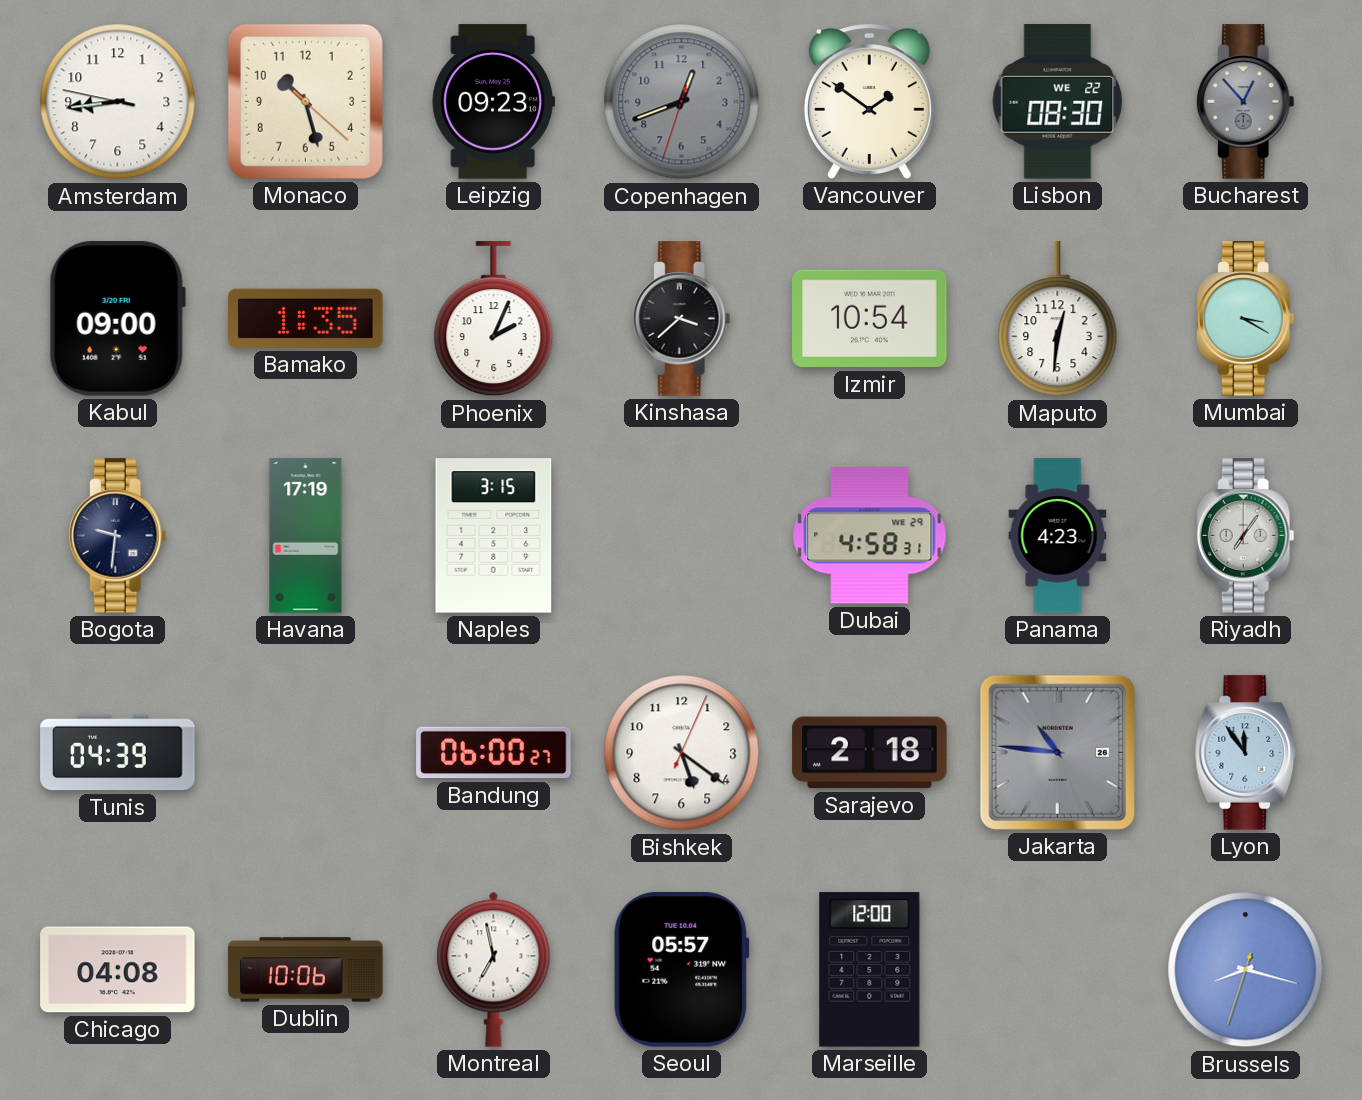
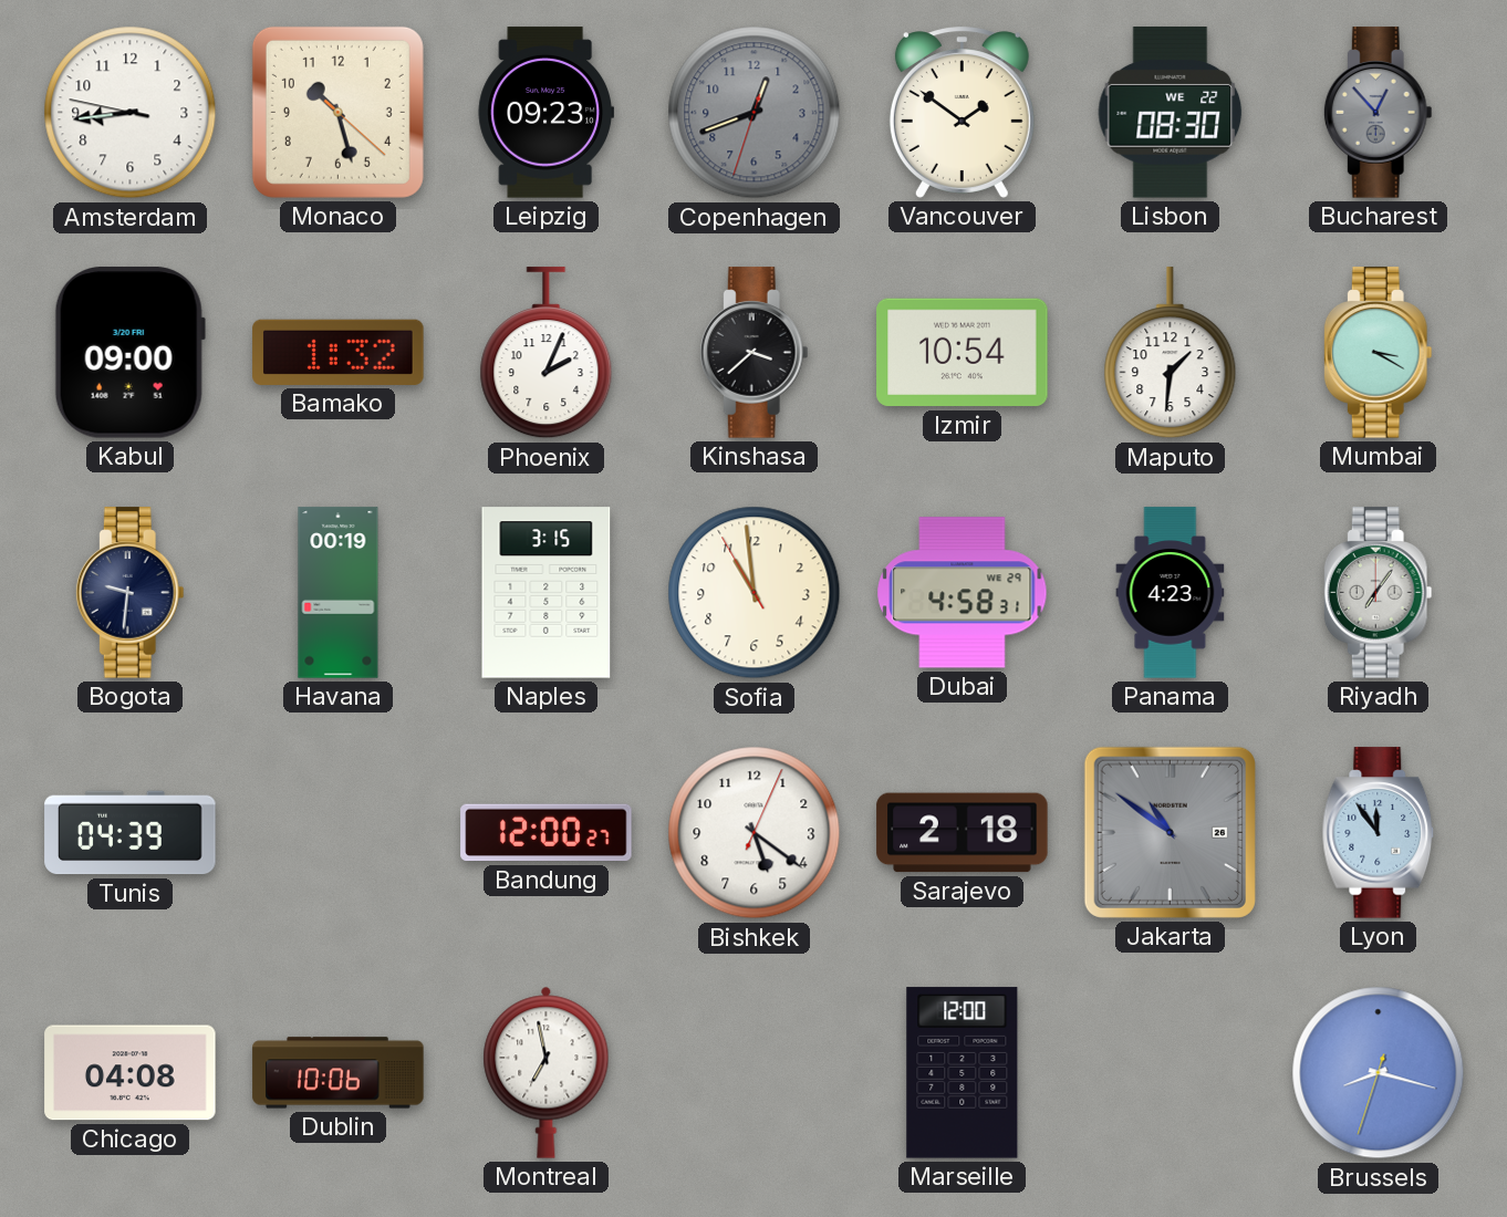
Bamako: 1:35 -> 1:32
Maputo: 12:31 -> 1:31
Havana: 17:19 -> 00:19
Sofia: none -> 10:58
Bandung: 06:00 -> 12:00
Jakarta: 10:46 -> 10:51
Seoul: 05:57 -> none
